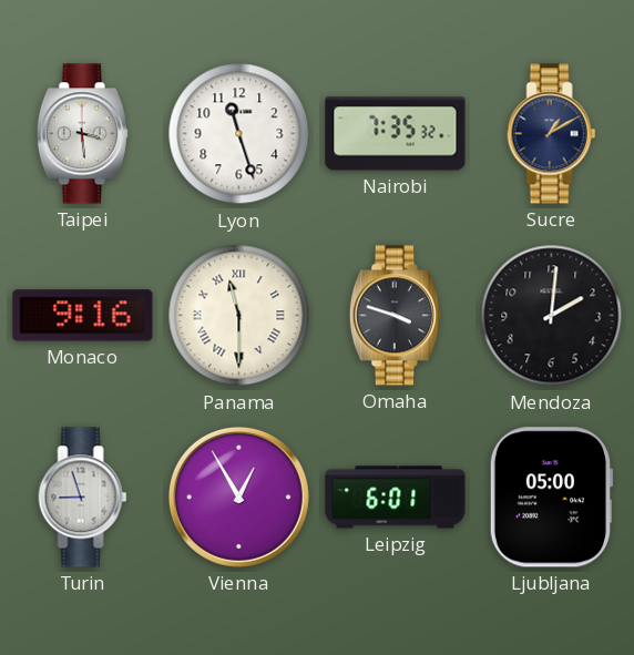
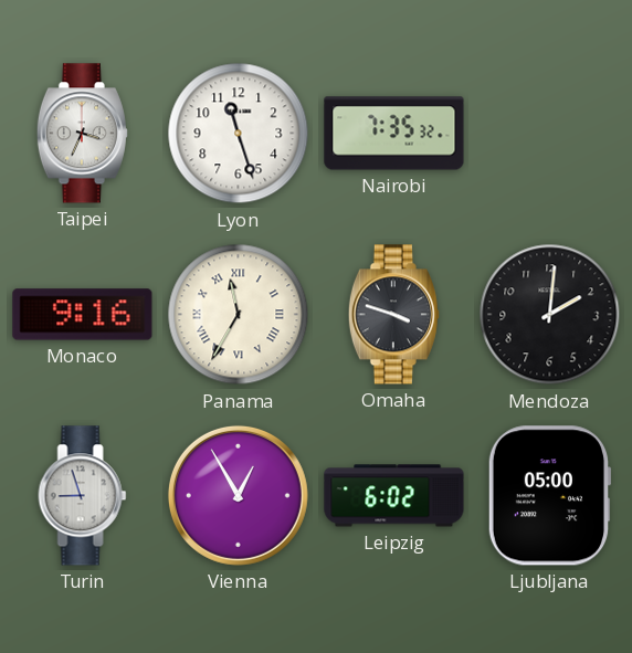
Taipei: 3:29 -> 3:34
Sucre: 1:10 -> none
Panama: 11:30 -> 11:35
Leipzig: 6:01 -> 6:02
